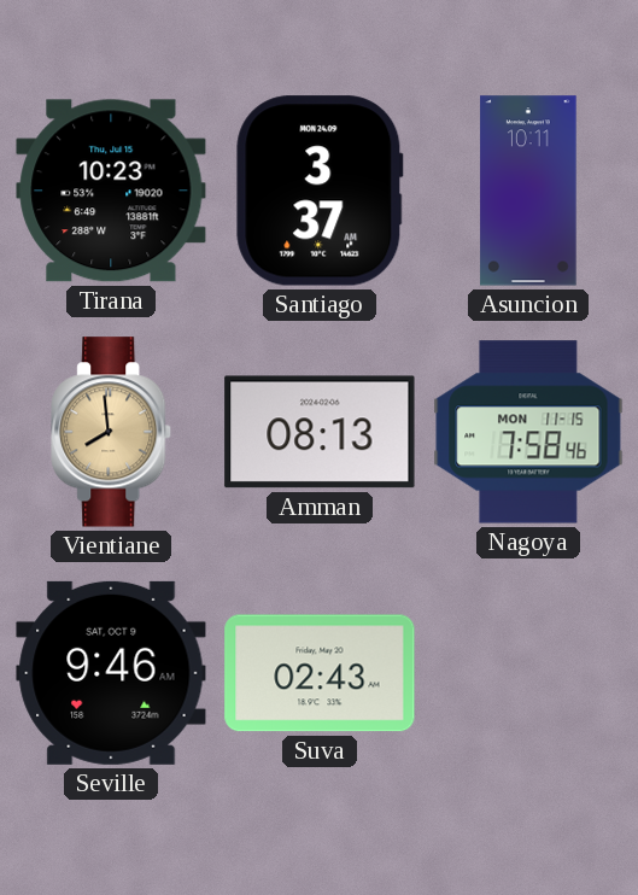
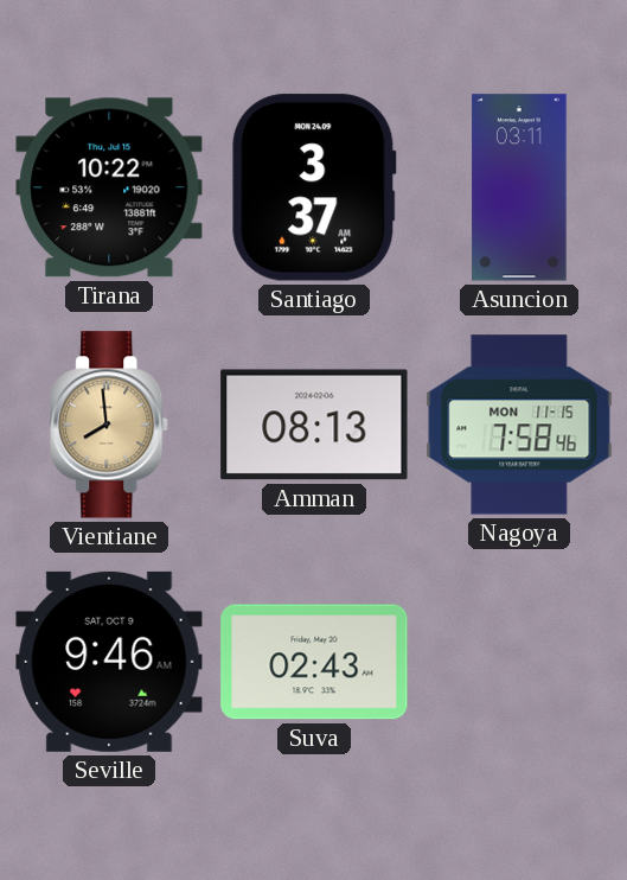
Tirana: 10:23 -> 10:22
Asuncion: 10:11 -> 03:11
